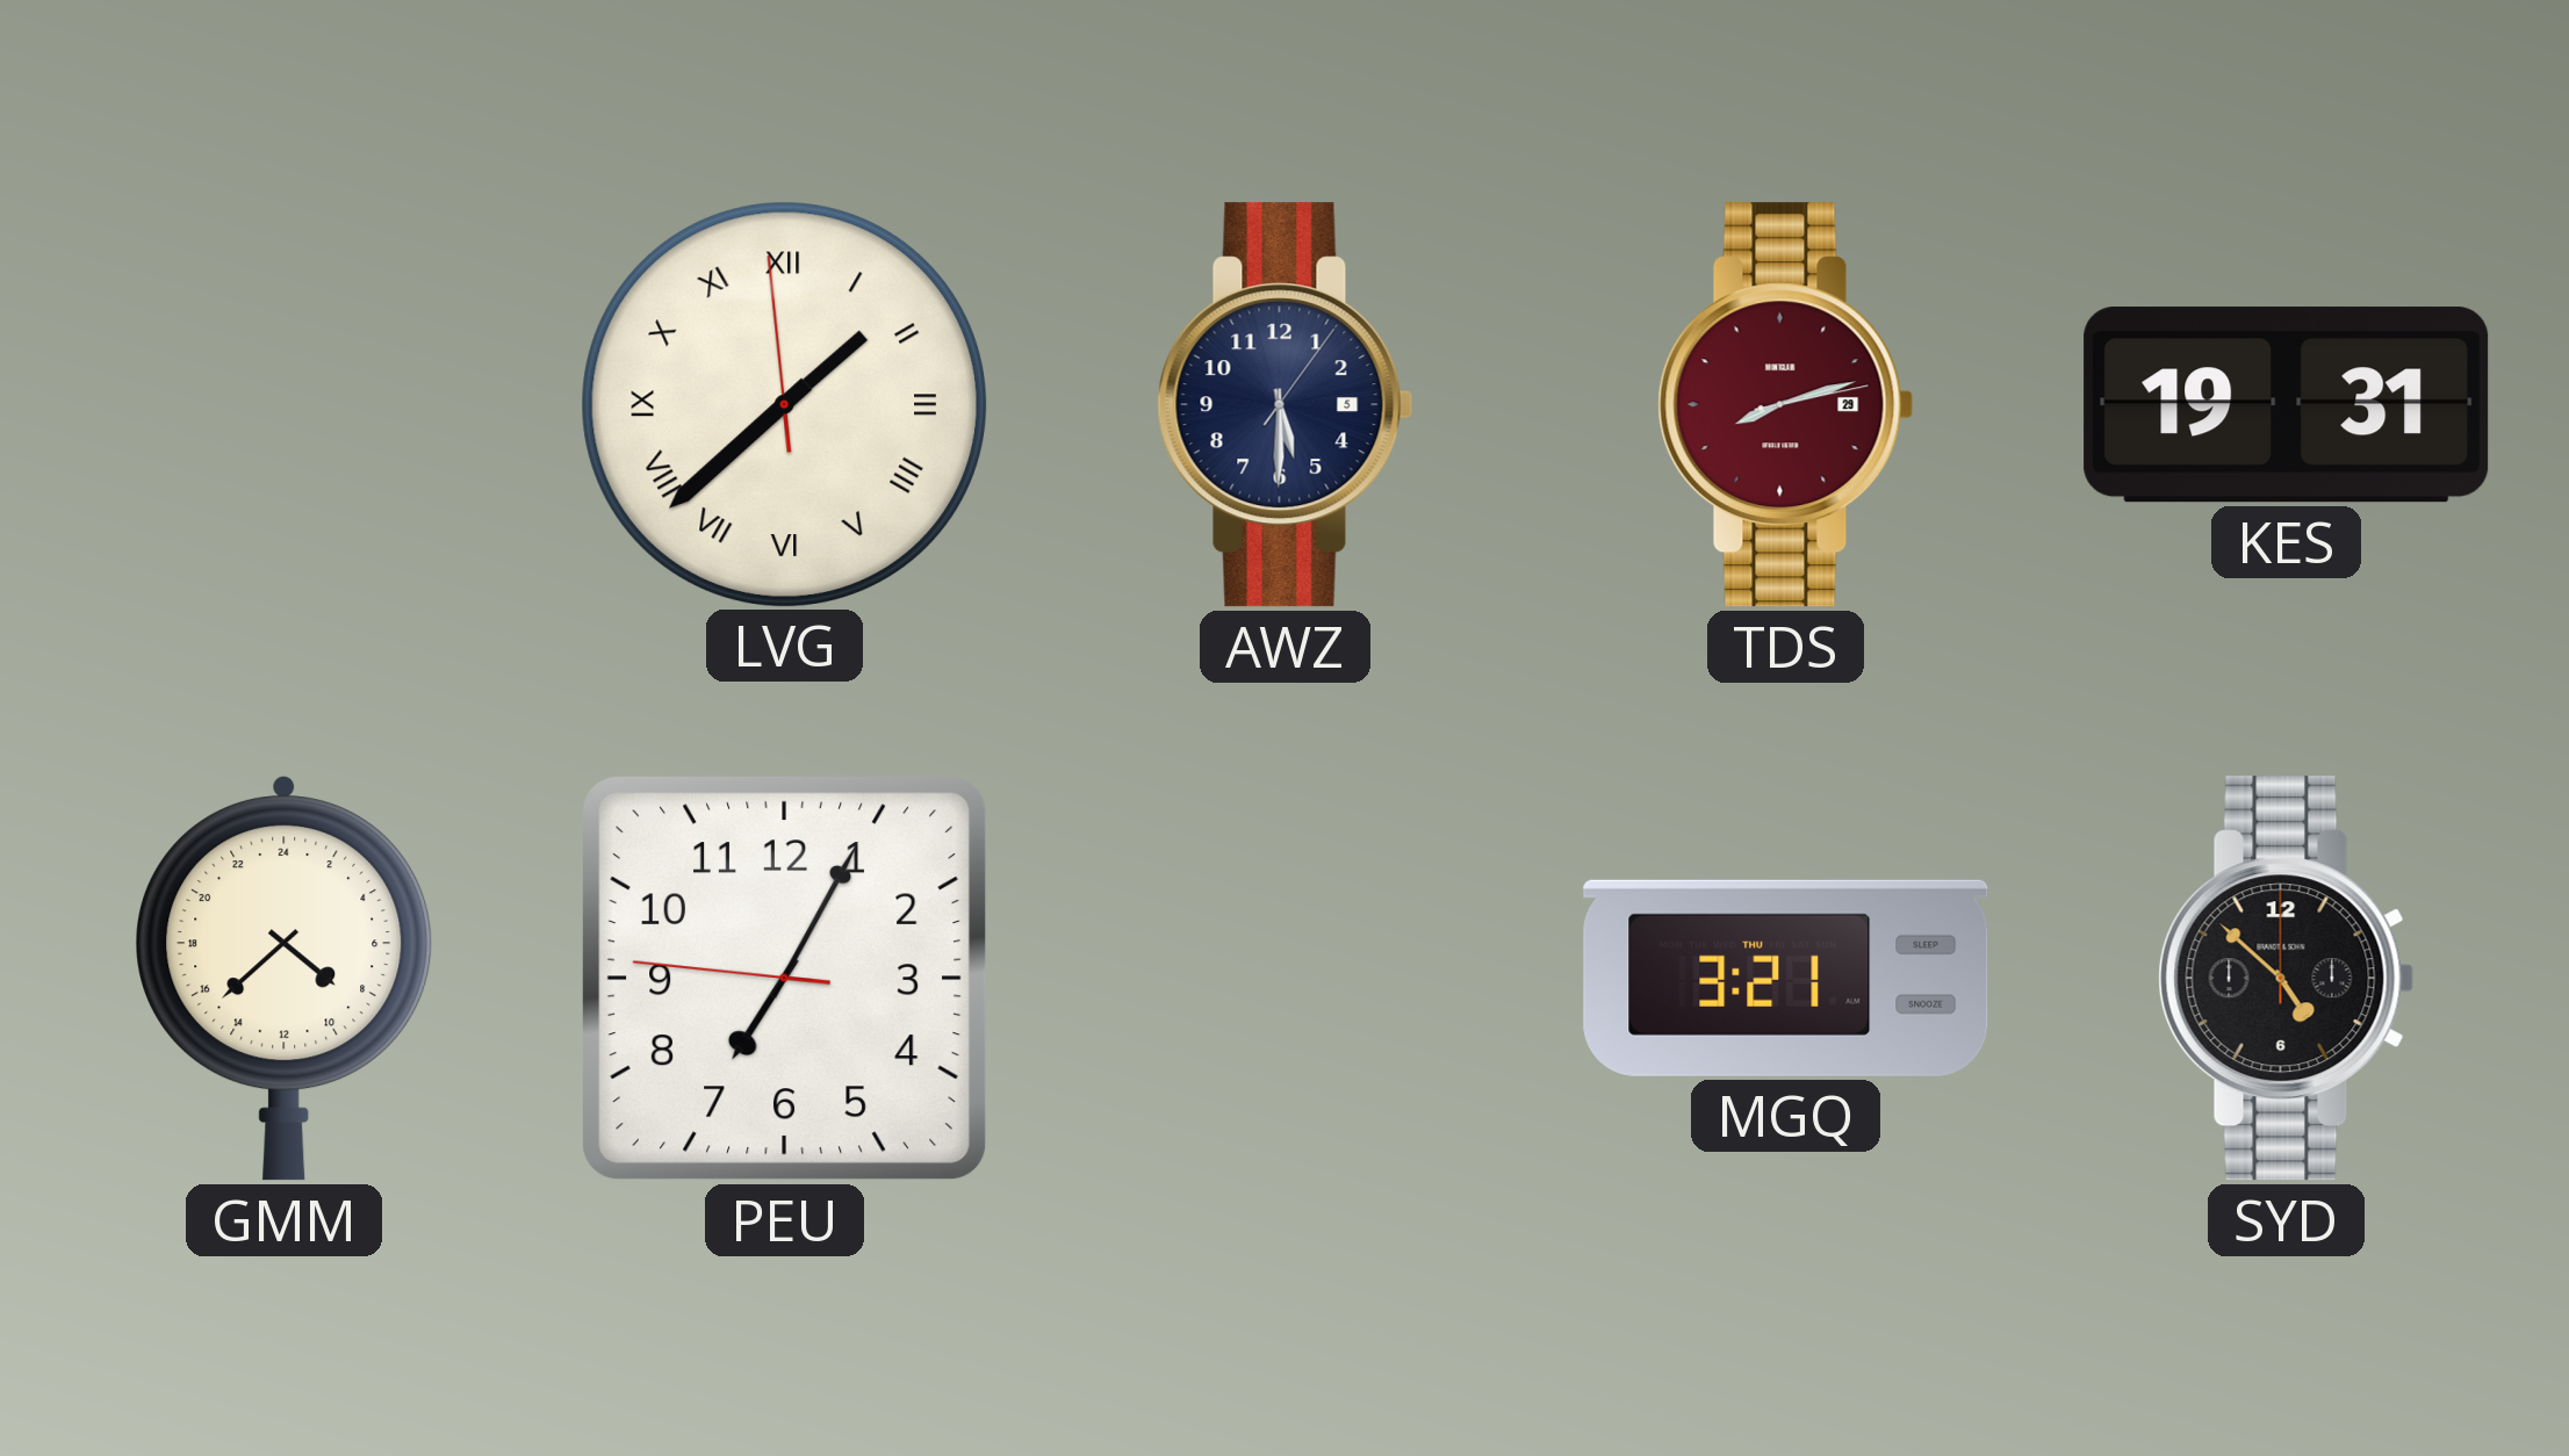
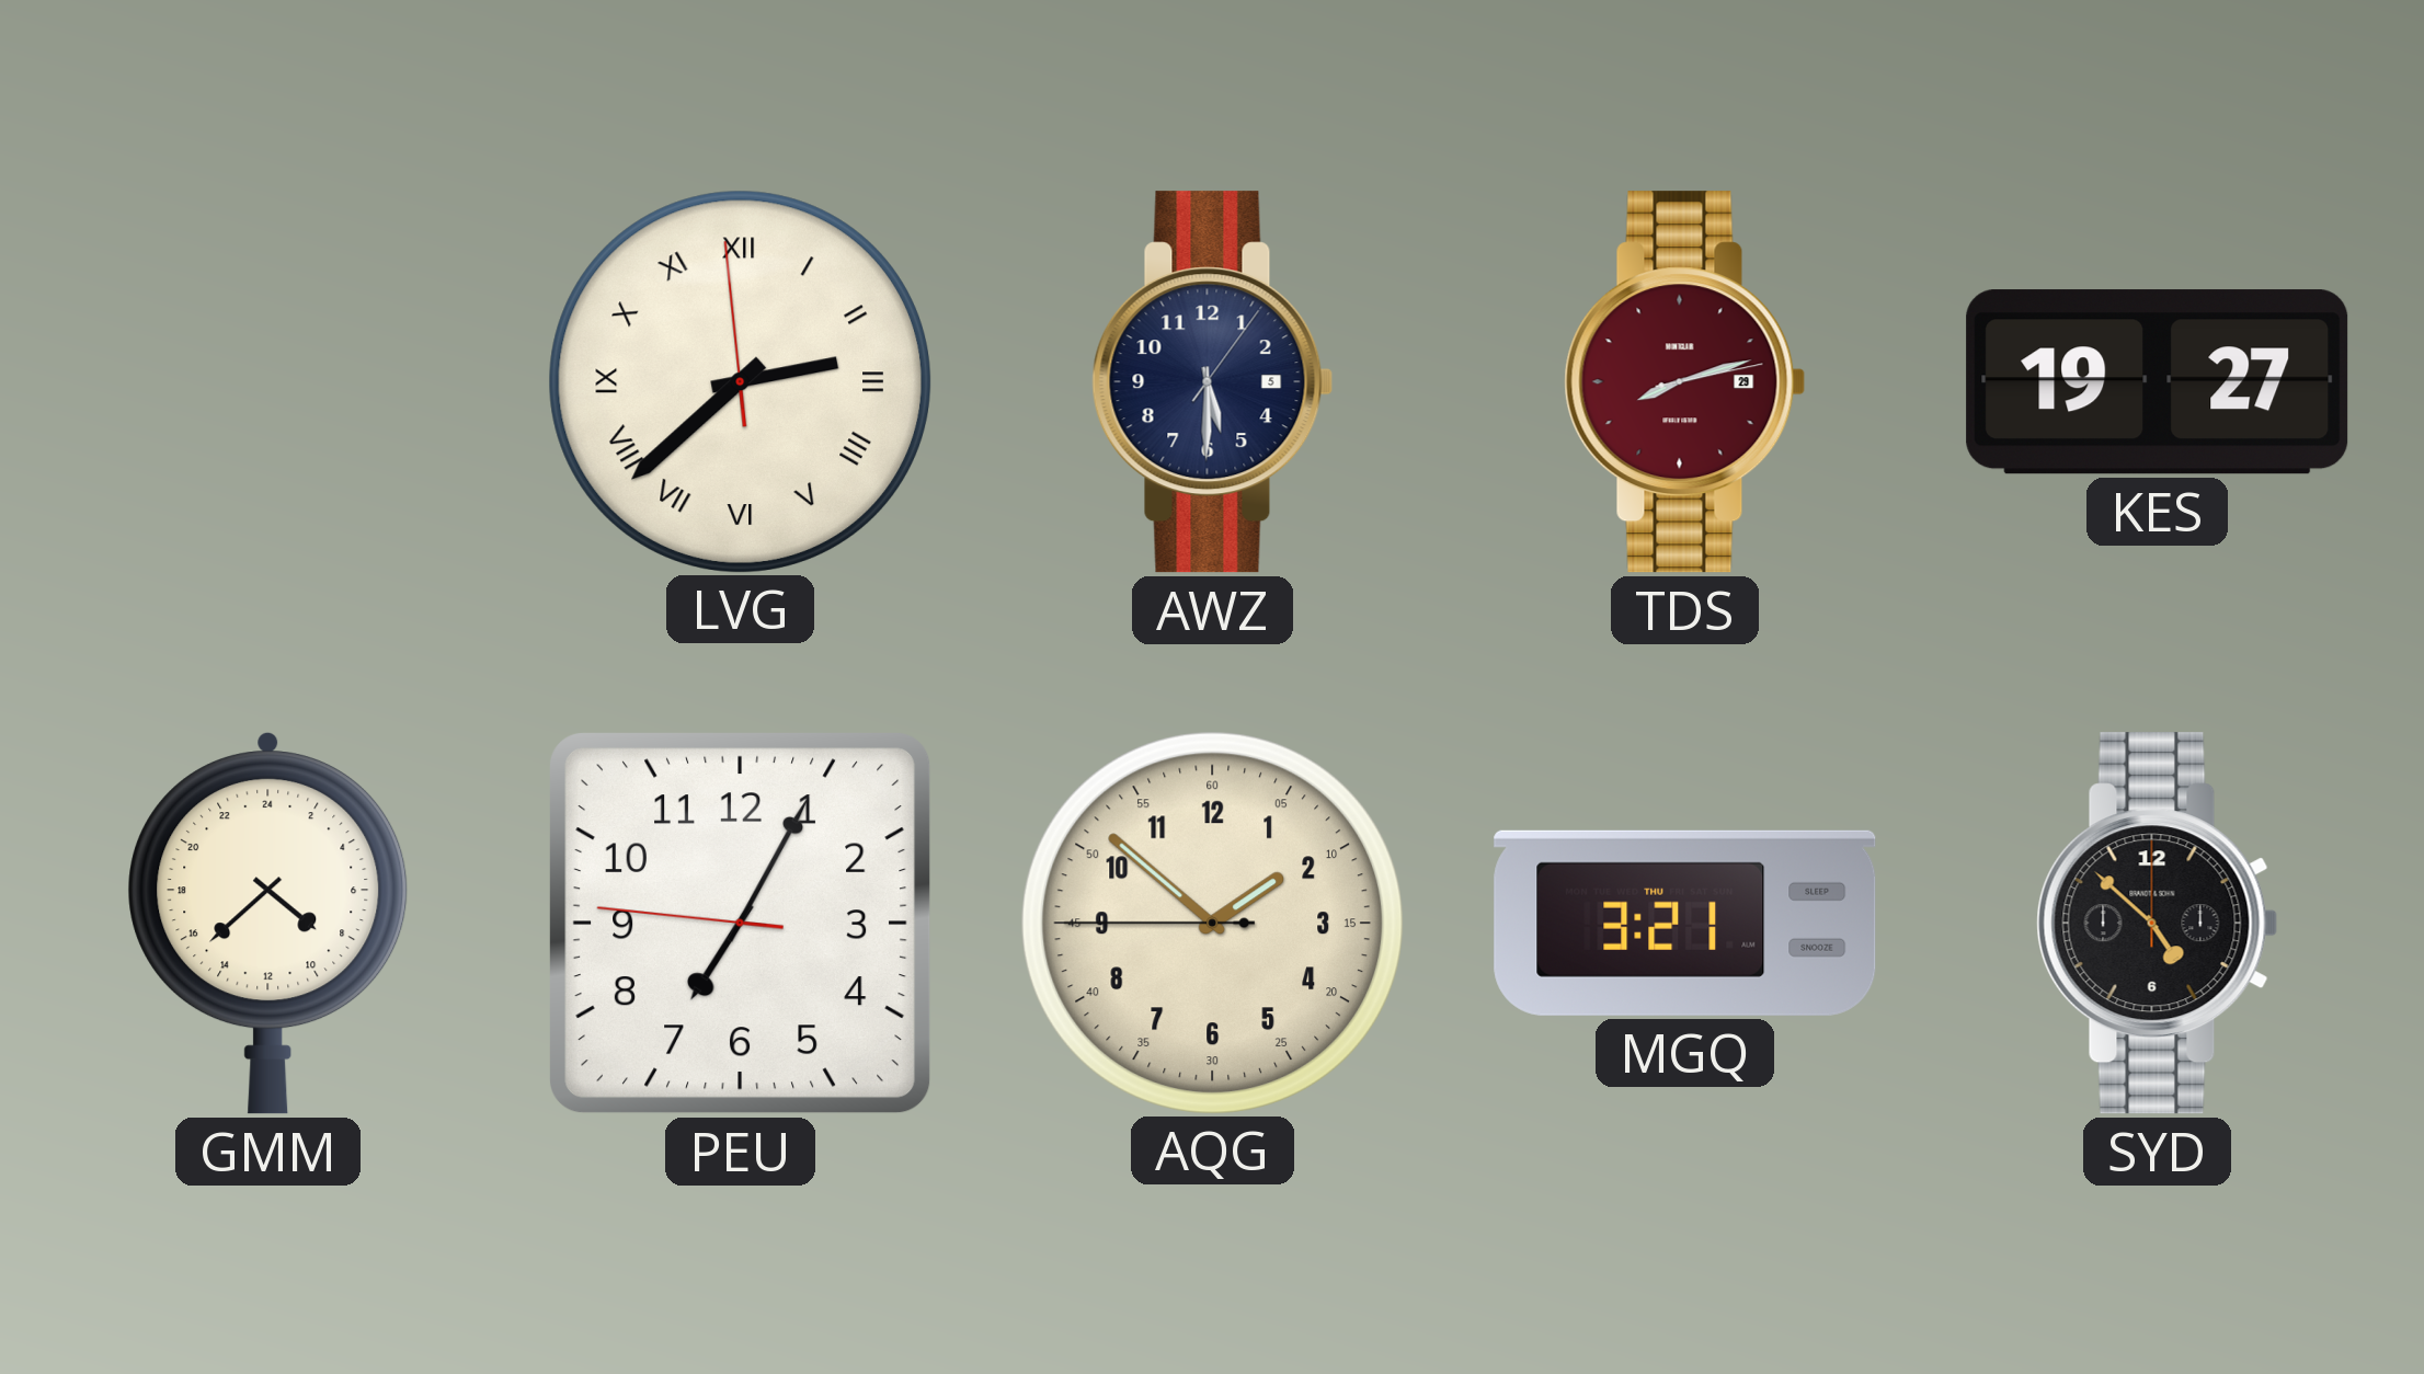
LVG: 1:37 -> 2:37
KES: 19:31 -> 19:27
AQG: none -> 1:51
